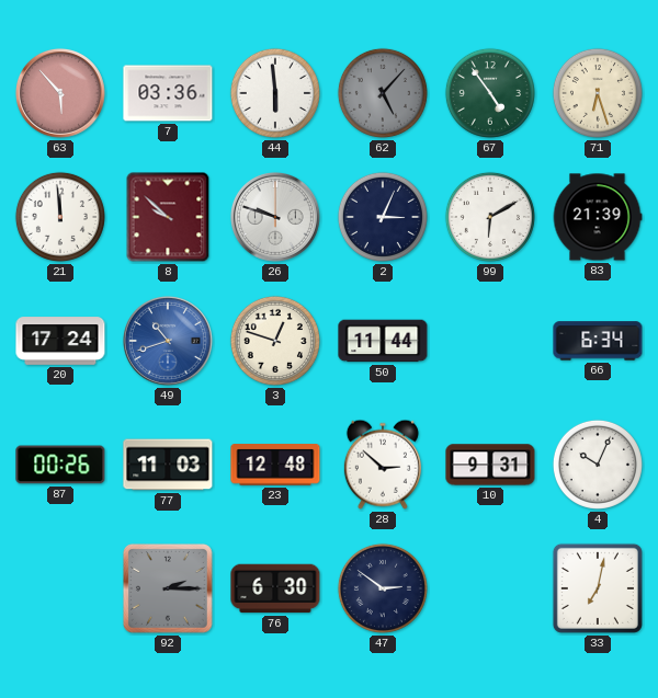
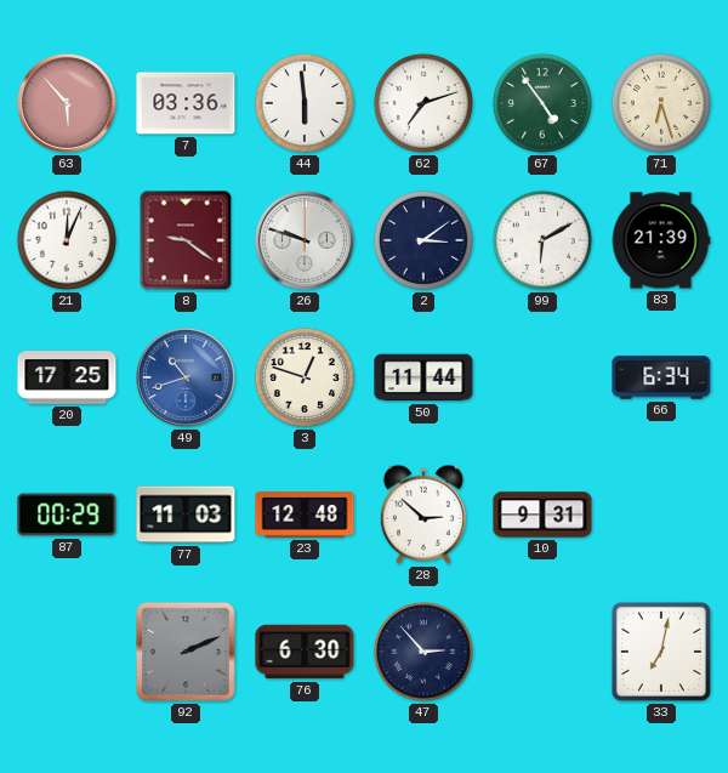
62: 5:07 -> 7:12
62 dial: grey -> white
21: 11:59 -> 12:04
8: 9:52 -> 9:21
2: 3:04 -> 3:09
20: 17:24 -> 17:25
87: 00:26 -> 00:29
4: 10:04 -> none
92: 2:15 -> 2:11
47: 2:51 -> 2:53
